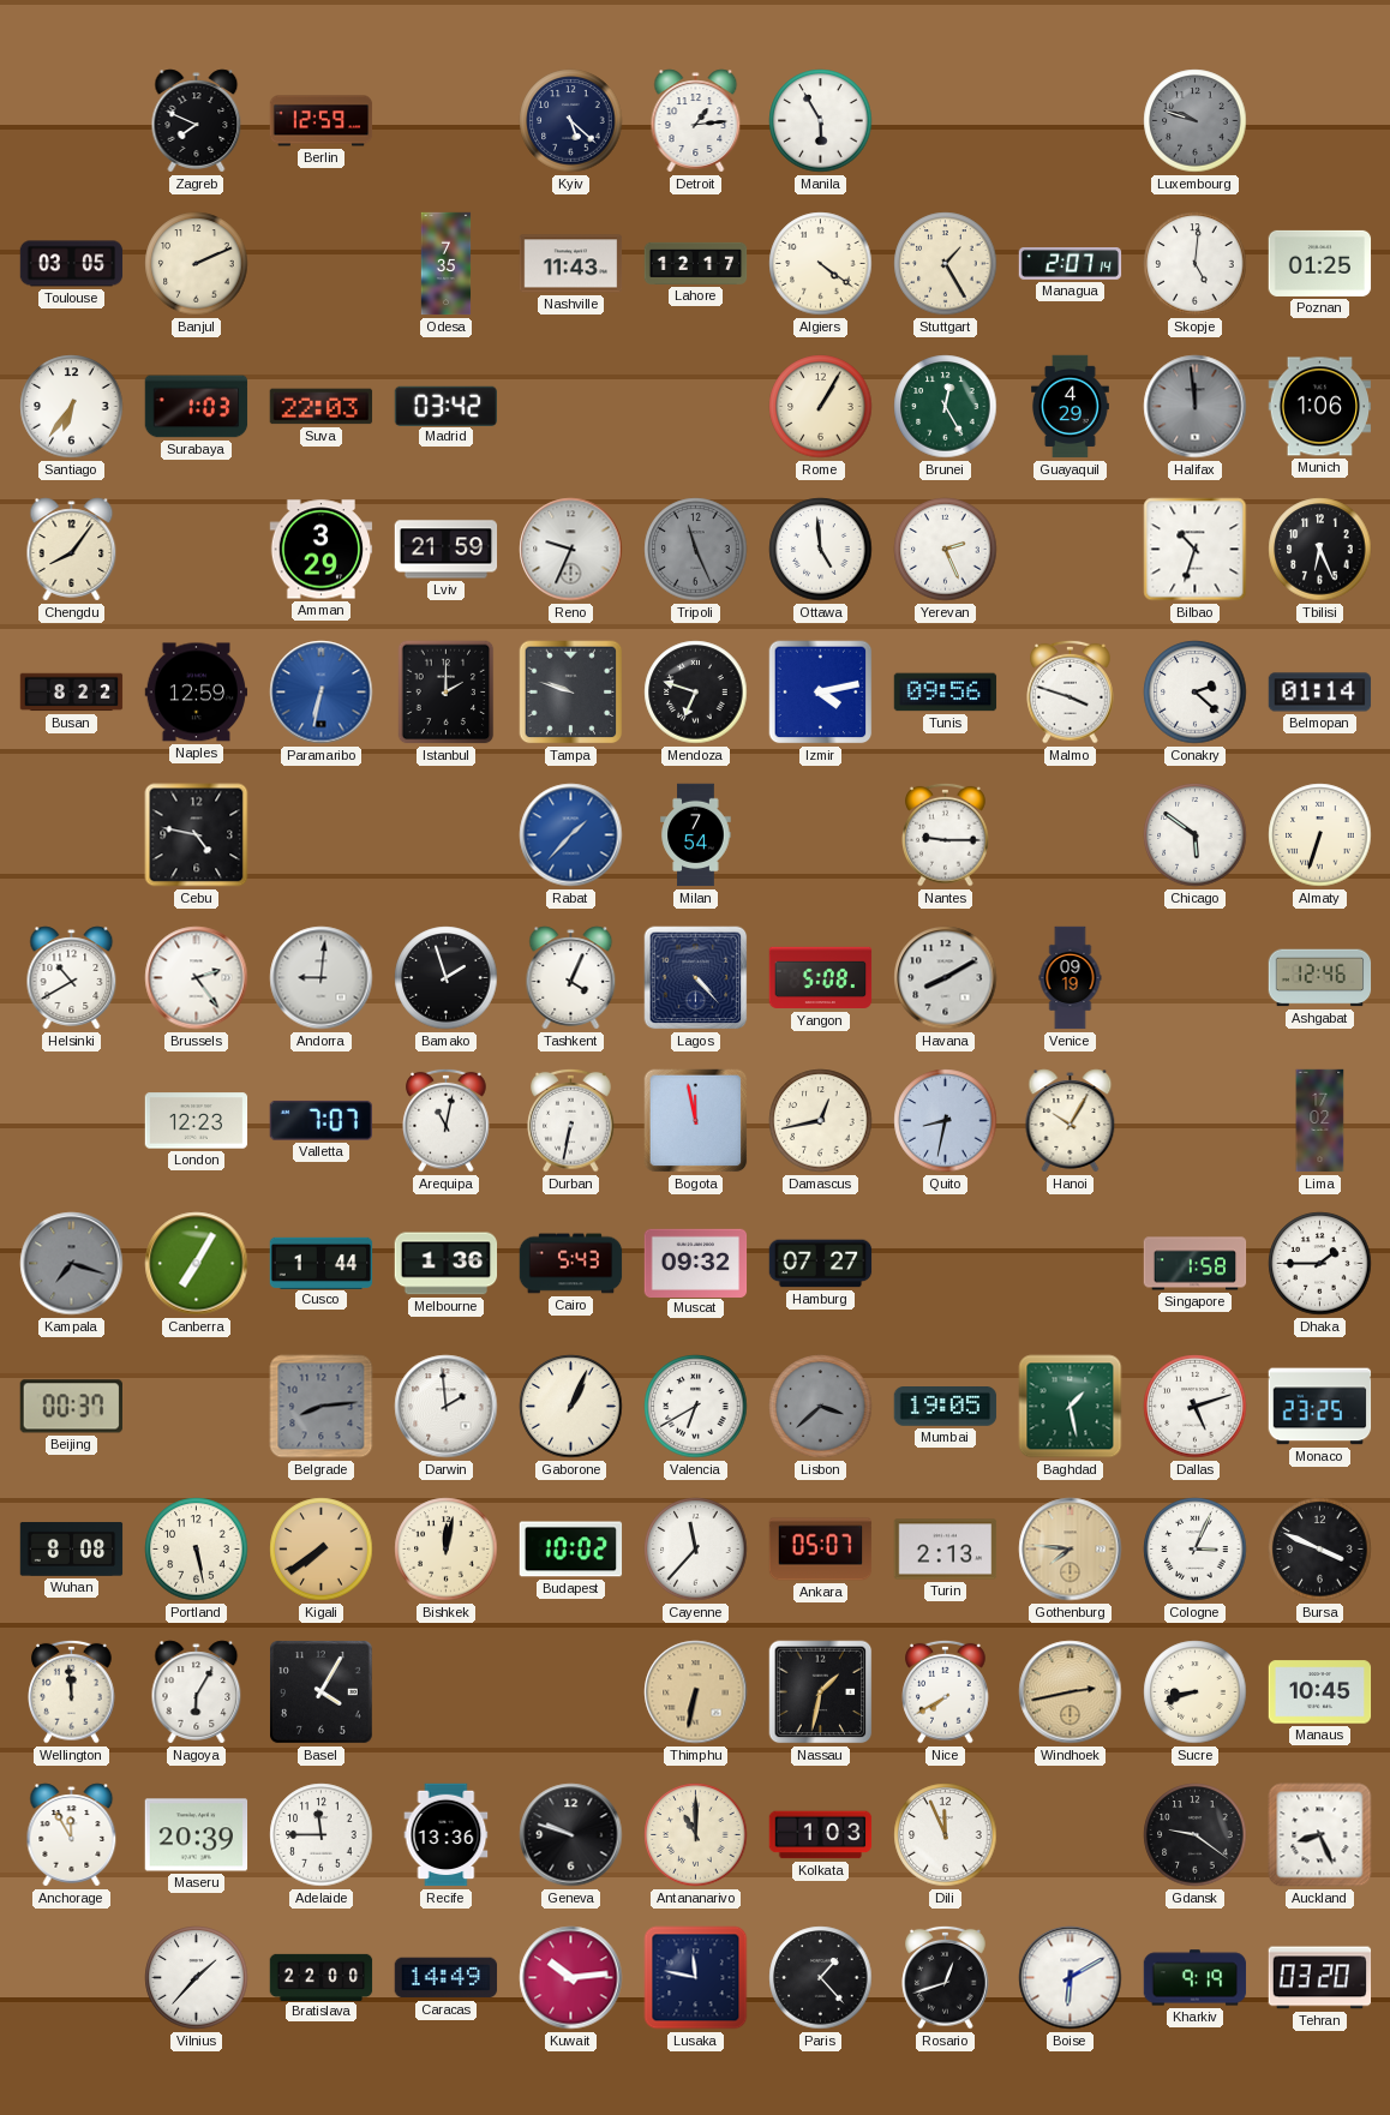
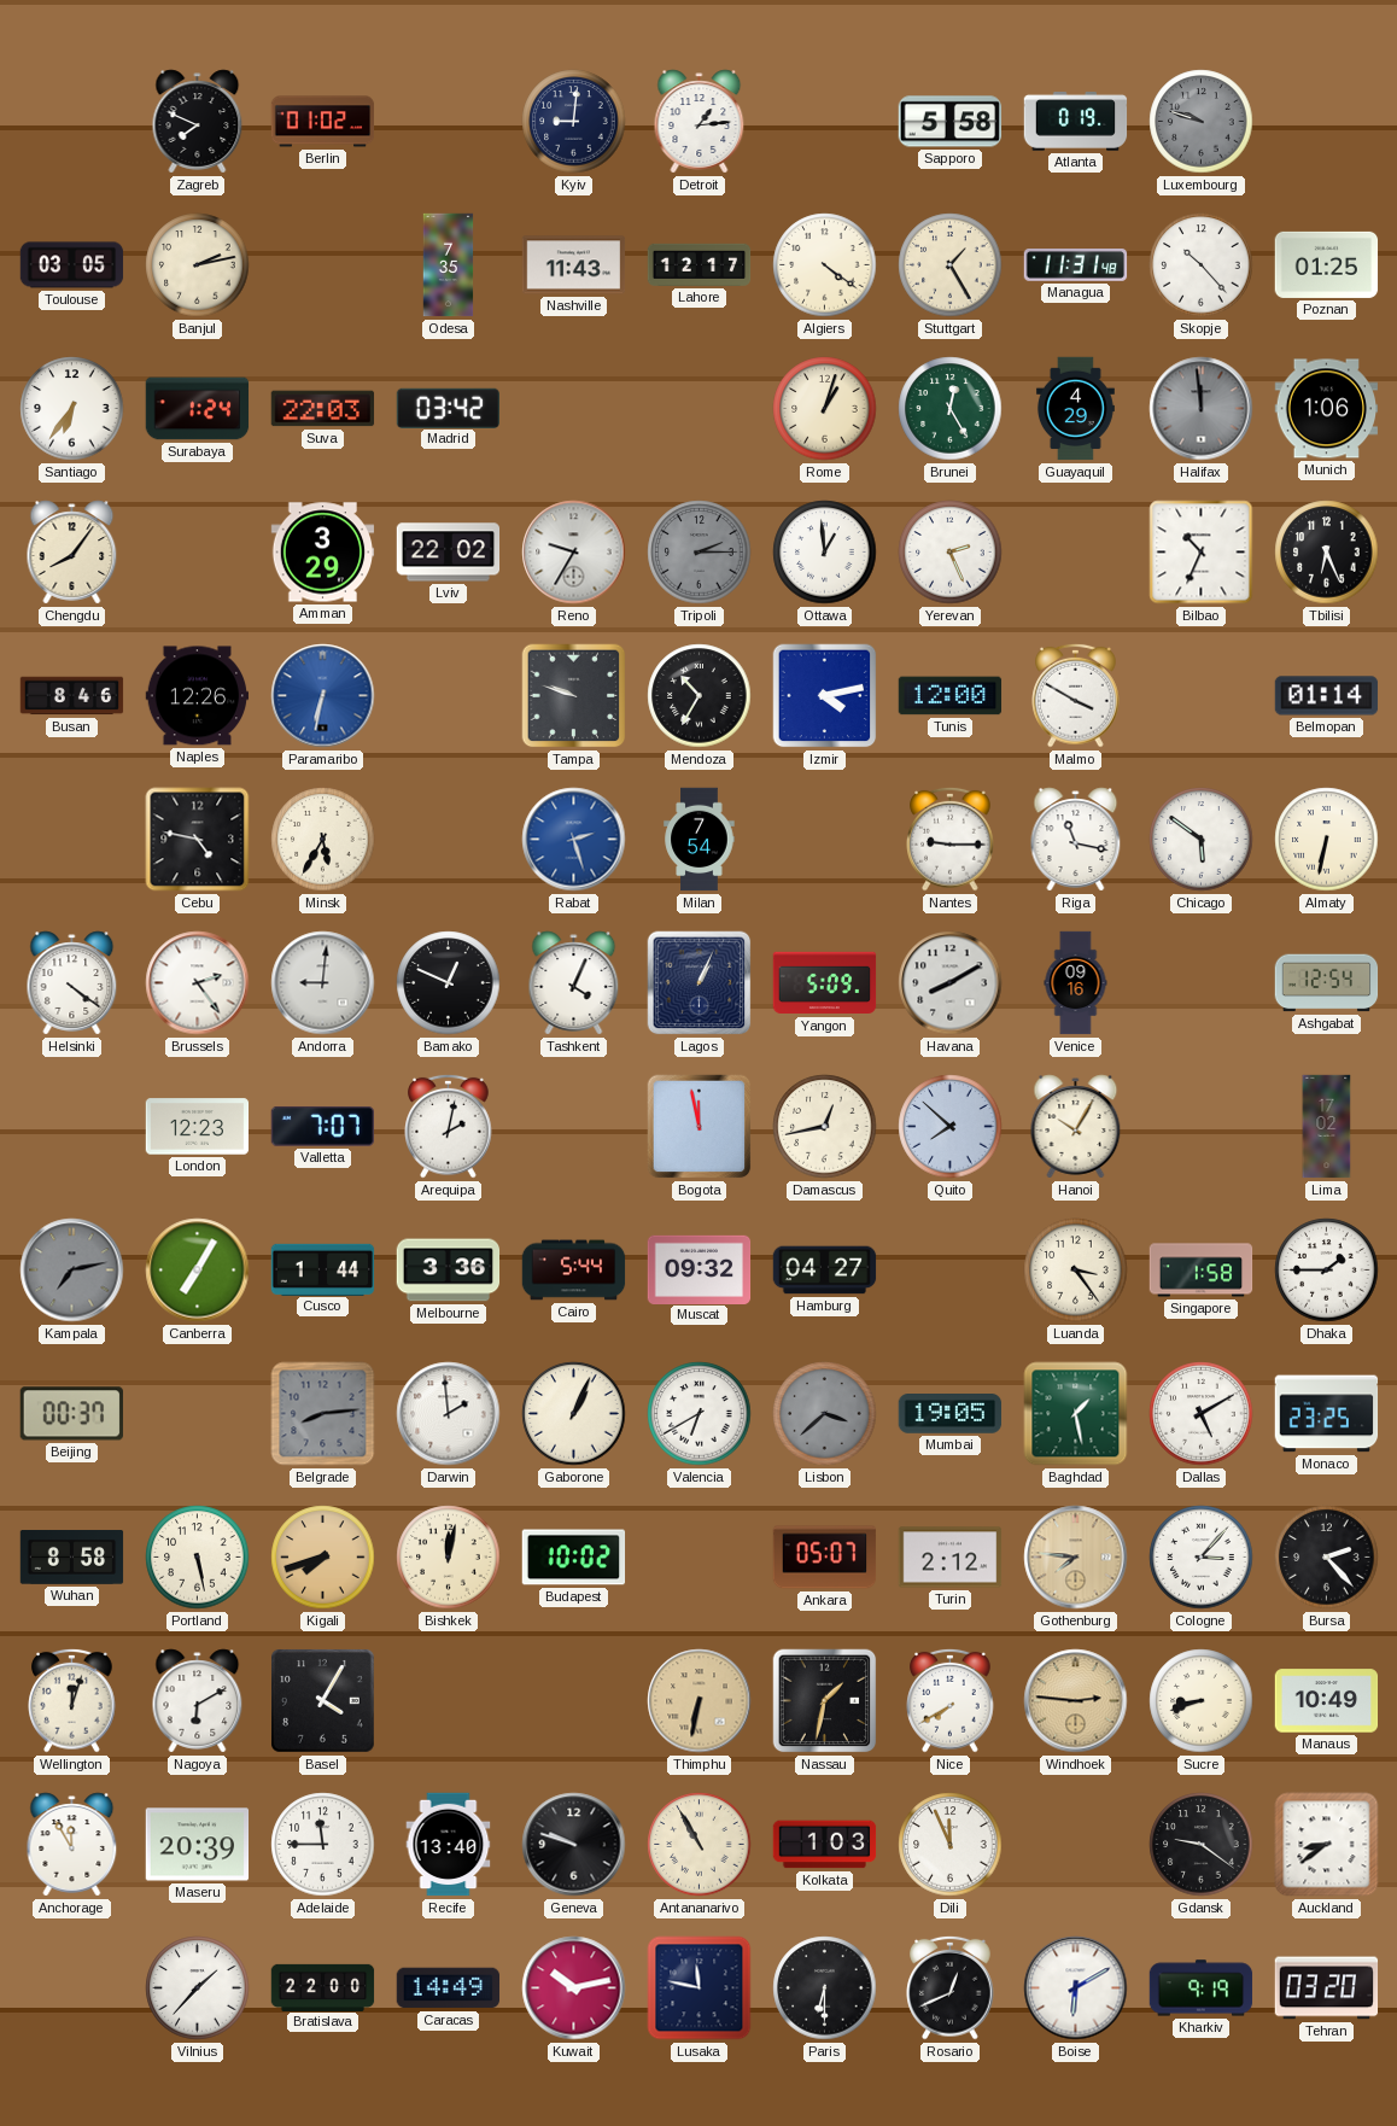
Berlin: 12:59 -> 01:02
Kyiv: 5:22 -> 9:01
Manila: 5:55 -> none
Sapporo: none -> 5:58
Atlanta: none -> 0:19
Banjul: 2:11 -> 2:13
Managua: 2:07 -> 11:31
Skopje: 5:01 -> 10:23
Surabaya: 1:03 -> 1:24
Rome: 1:05 -> 1:03
Lviv: 21:59 -> 22:02
Reno: 9:34 -> 9:35
Tripoli: 11:26 -> 2:15
Ottawa: 4:59 -> 12:59
Bilbao: 10:33 -> 10:34
Busan: 8:22 -> 8:46
Naples: 12:59 -> 12:26
Istanbul: 2:00 -> none
Mendoza: 6:48 -> 10:35
Tunis: 09:56 -> 12:00
Malmo: 3:48 -> 3:50
Conakry: 2:22 -> none
Minsk: none -> 5:35
Rabat: 1:37 -> 2:27
Riga: none -> 11:17
Almaty: 6:33 -> 6:32
Helsinki: 10:40 -> 4:21
Bamako: 1:57 -> 12:49
Lagos: 4:23 -> 1:04
Yangon: 5:08 -> 5:09
Venice: 09:19 -> 09:16
Ashgabat: 12:46 -> 12:54
Arequipa: 11:02 -> 2:02
Durban: 6:32 -> none
Quito: 8:32 -> 7:52
Kampala: 7:18 -> 7:13
Melbourne: 1:36 -> 3:36
Cairo: 5:43 -> 5:44
Hamburg: 07:27 -> 04:27
Luanda: none -> 3:24
Dallas: 5:12 -> 5:10
Wuhan: 8:08 -> 8:58
Kigali: 7:39 -> 7:42
Cayenne: 11:37 -> none
Turin: 2:13 -> 2:12
Cologne: 3:04 -> 3:07
Bursa: 3:49 -> 2:23
Wellington: 11:59 -> 12:03
Nagoya: 6:05 -> 6:10
Windhoek: 2:43 -> 2:46
Manaus: 10:45 -> 10:49
Recife: 13:36 -> 13:40
Antananarivo: 11:00 -> 10:55
Auckland: 8:26 -> 8:39
Kuwait: 10:14 -> 10:13
Paris: 1:23 -> 6:30
Rosario: 12:42 -> 12:41
